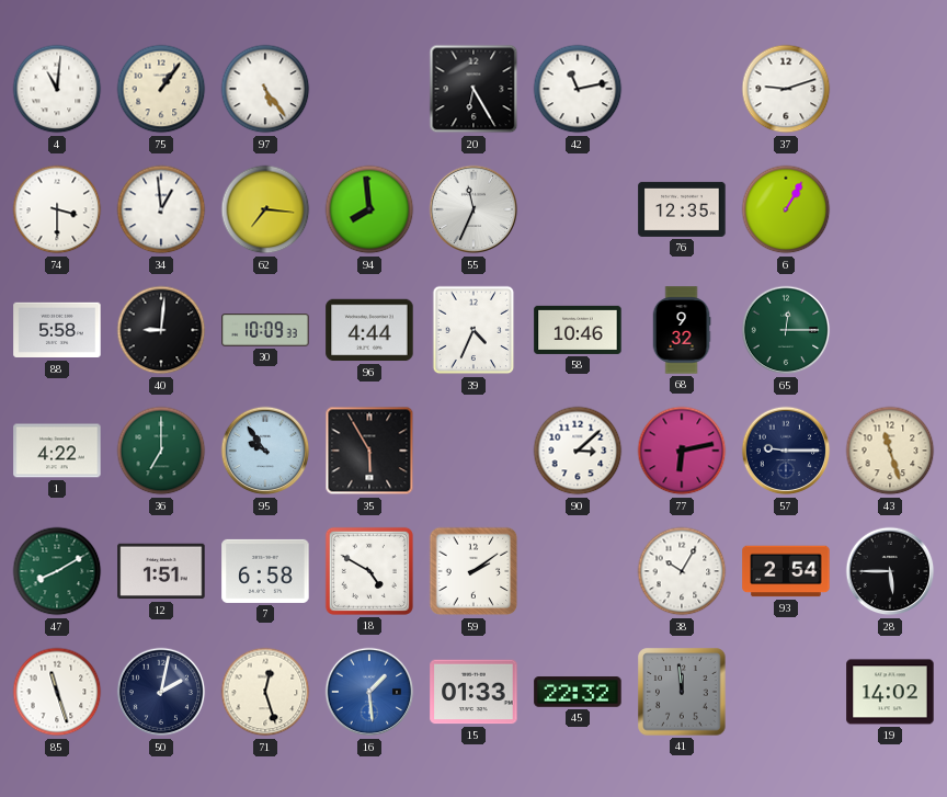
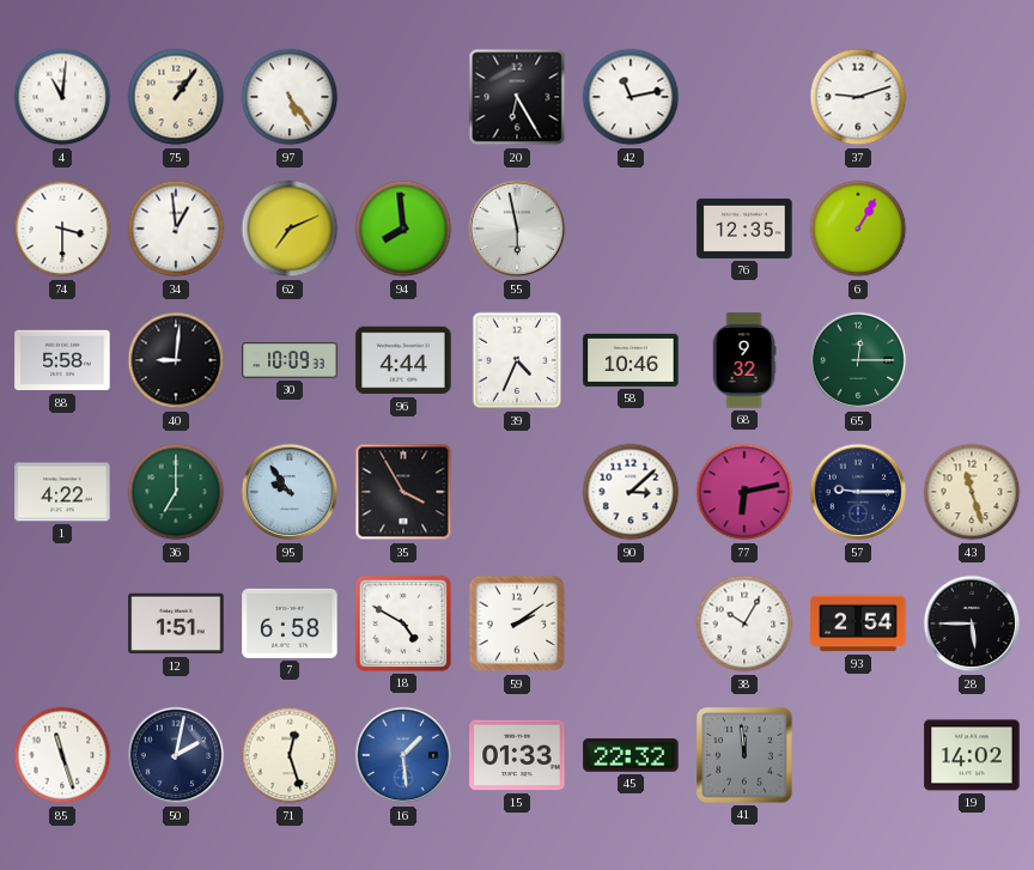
62: 7:16 -> 7:11
55: 11:34 -> 5:58
35: 5:55 -> 3:55
47: 8:10 -> none
